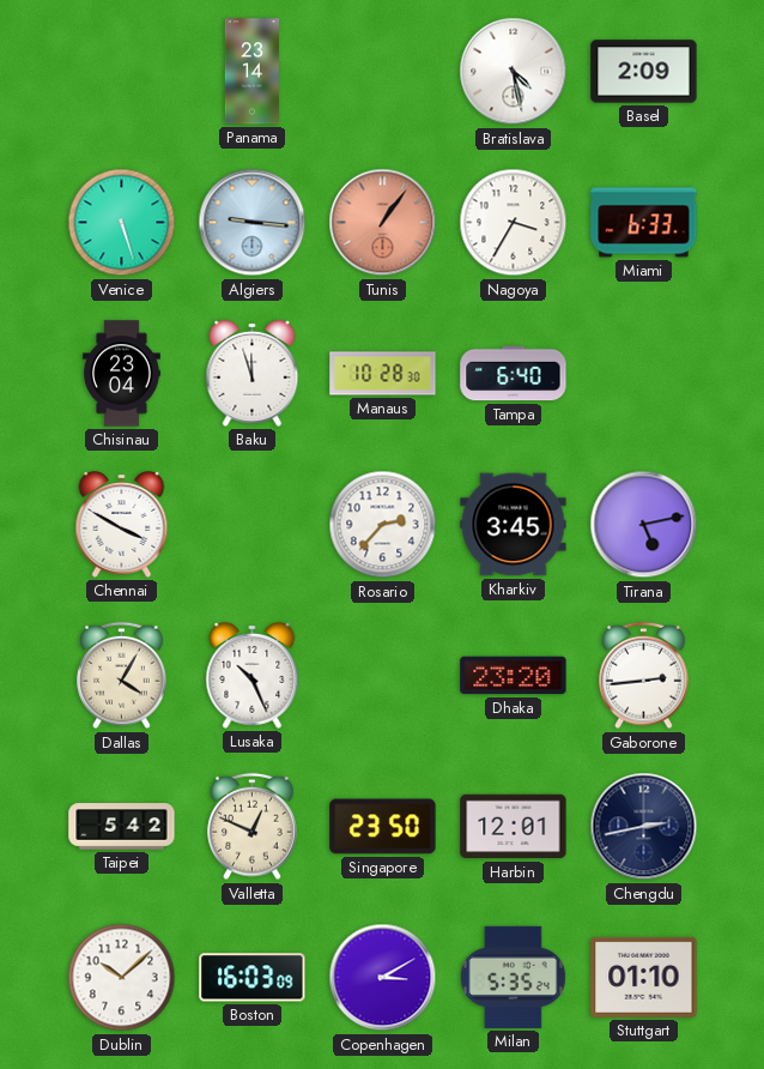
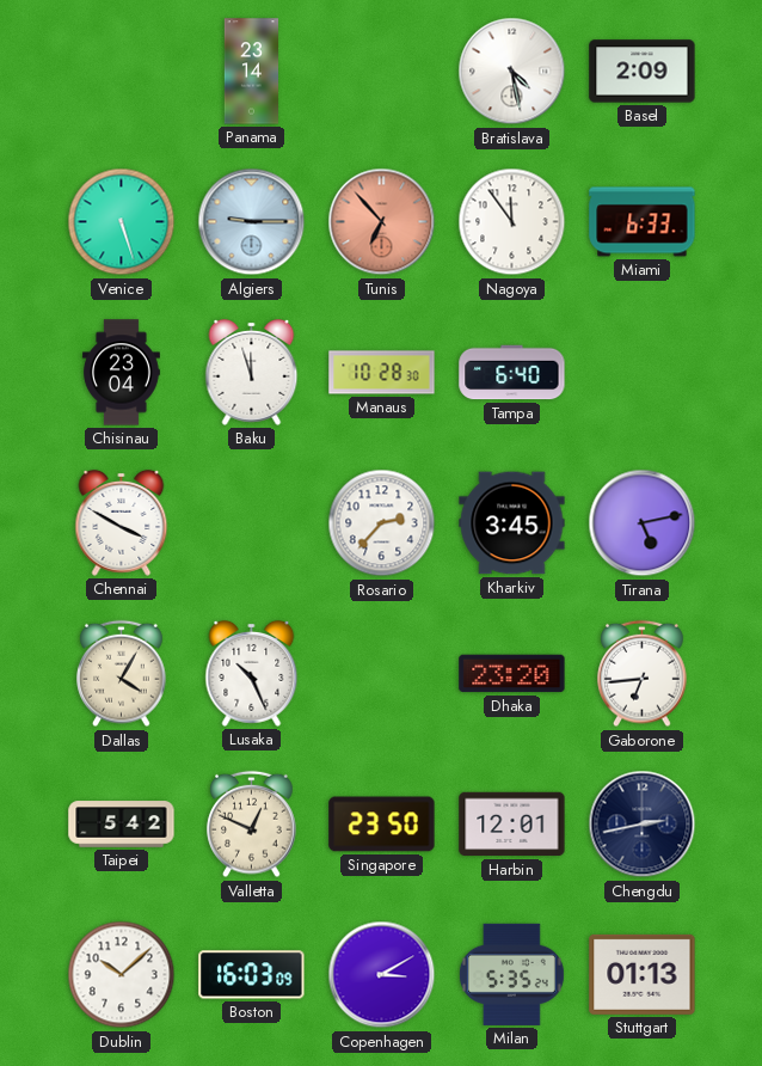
Algiers: 9:16 -> 9:15
Tunis: 1:06 -> 6:53
Nagoya: 3:35 -> 11:54
Gaborone: 2:44 -> 6:44
Stuttgart: 01:10 -> 01:13
